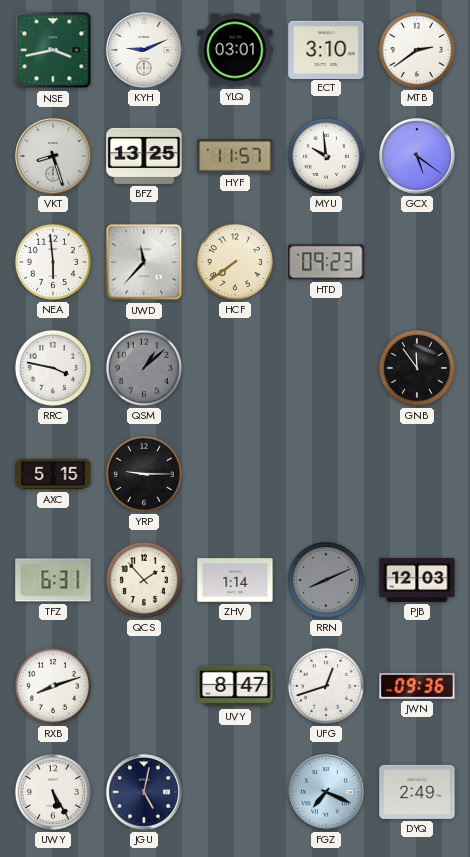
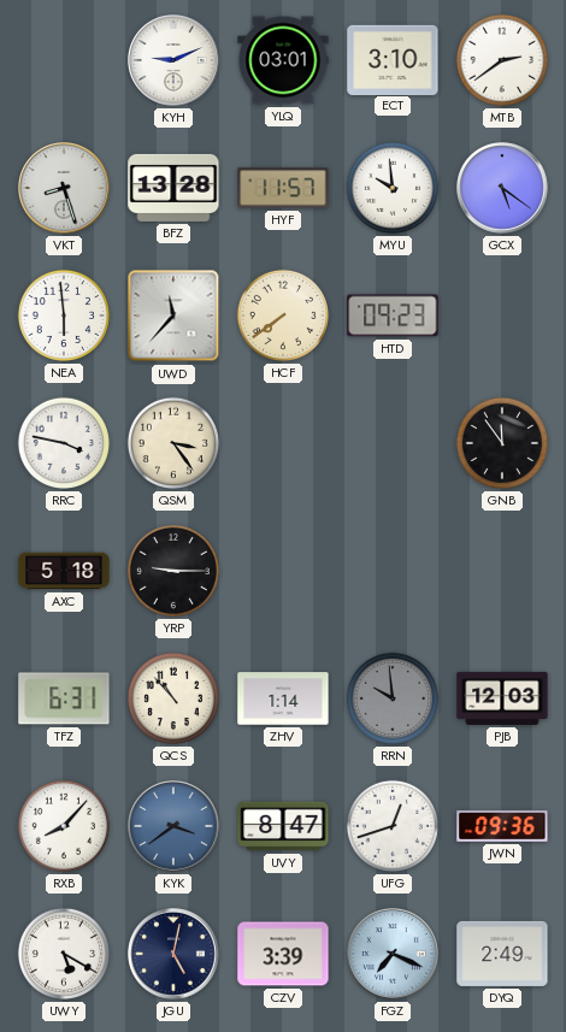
NSE: 3:43 -> none
BFZ: 13:25 -> 13:28
QSM: 1:08 -> 3:24
QSM dial: grey -> cream
AXC: 5:15 -> 5:18
QCS: 1:53 -> 10:53
RRN: 8:11 -> 9:59
RXB: 8:12 -> 8:07
KYK: none -> 3:39
UWY: 5:25 -> 5:20
CZV: none -> 3:39
